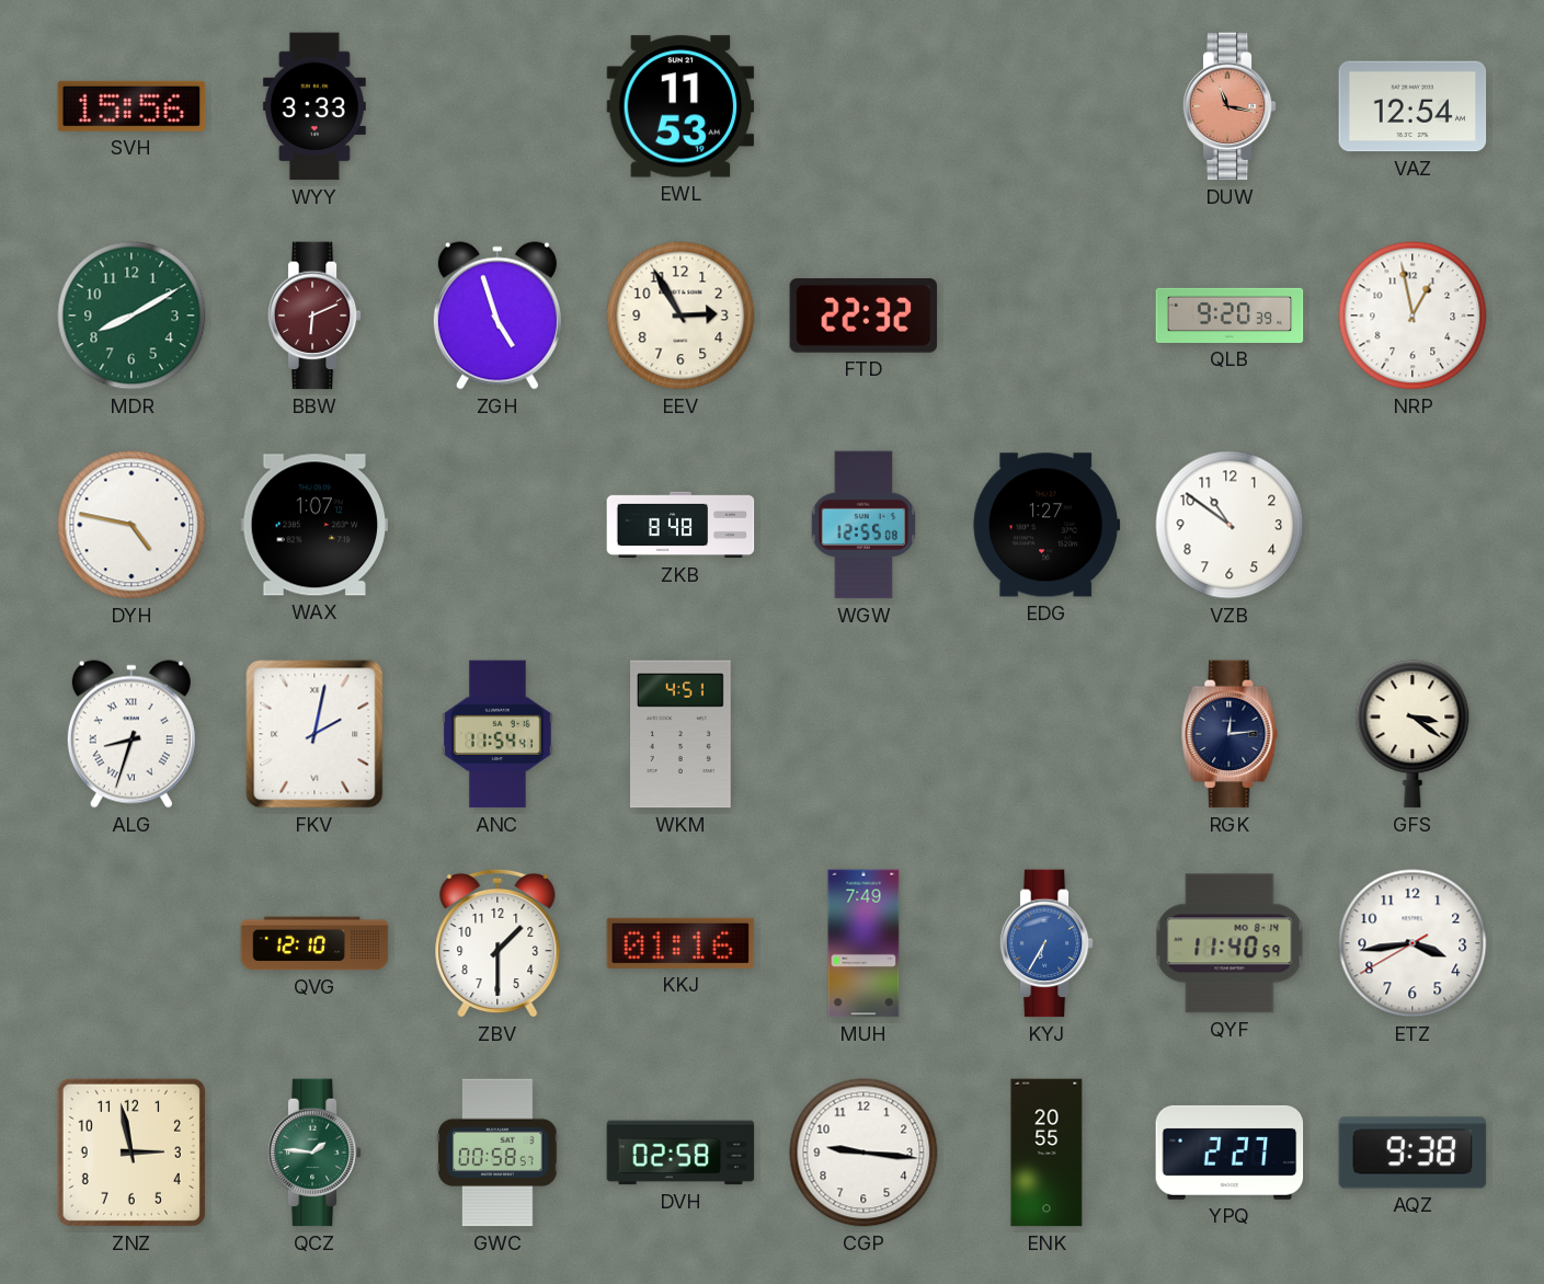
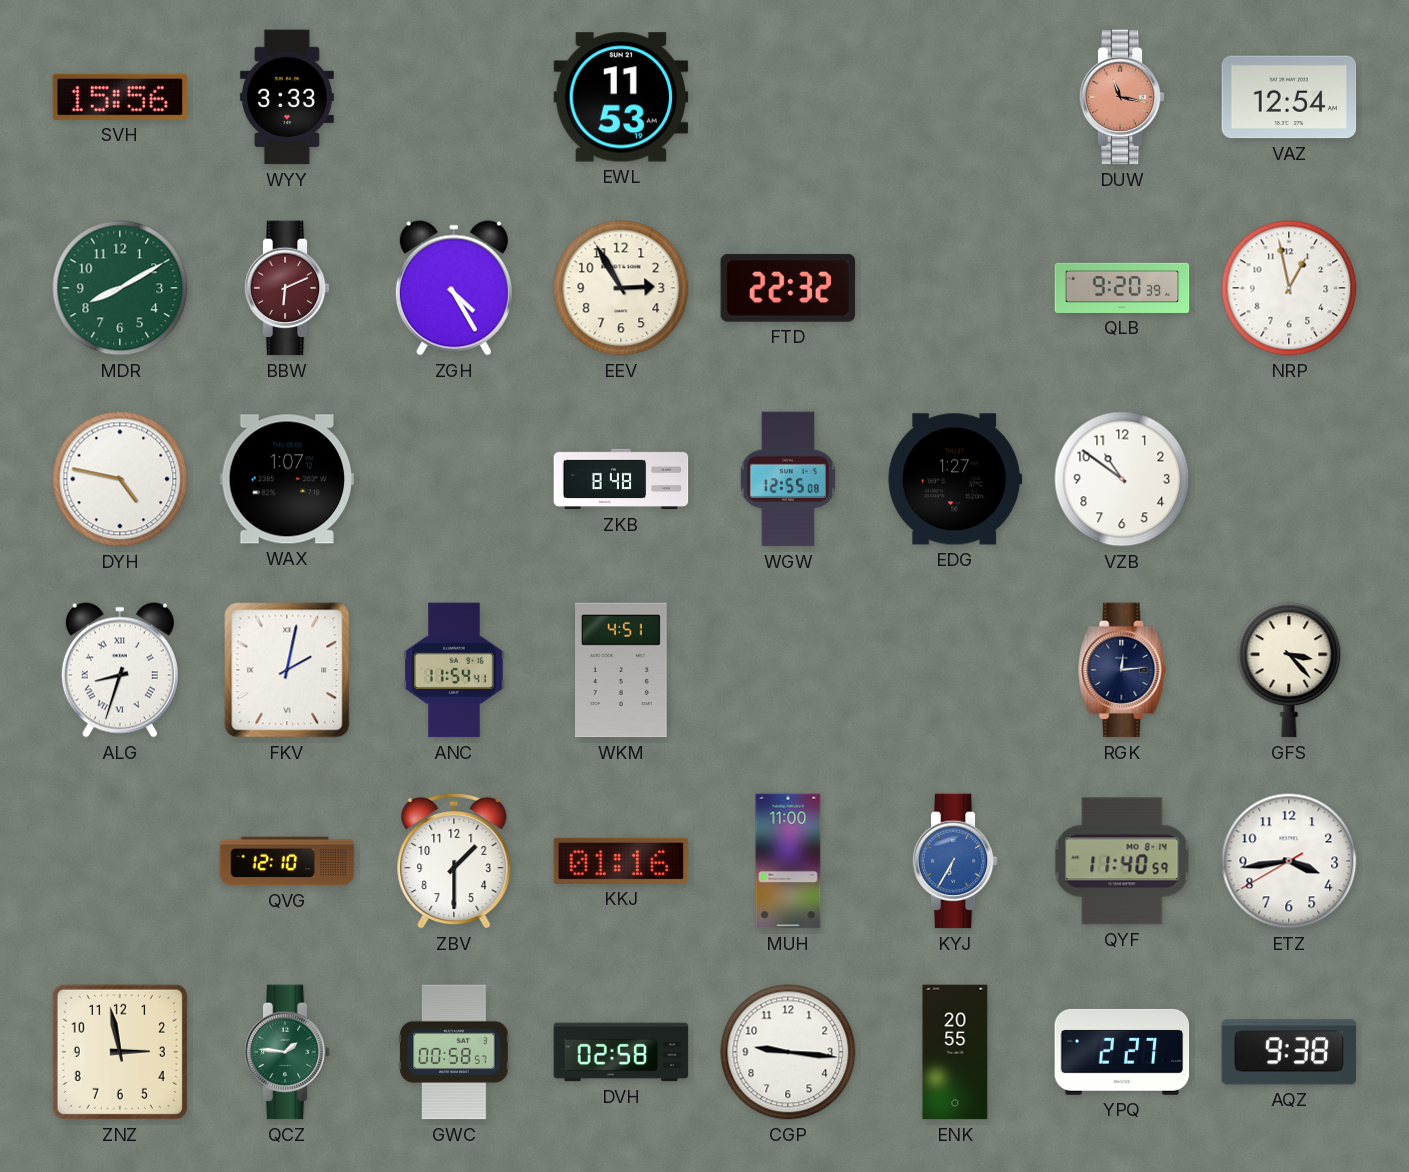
ZGH: 4:57 -> 4:25
GFS: 3:21 -> 3:23
MUH: 7:49 -> 11:00
